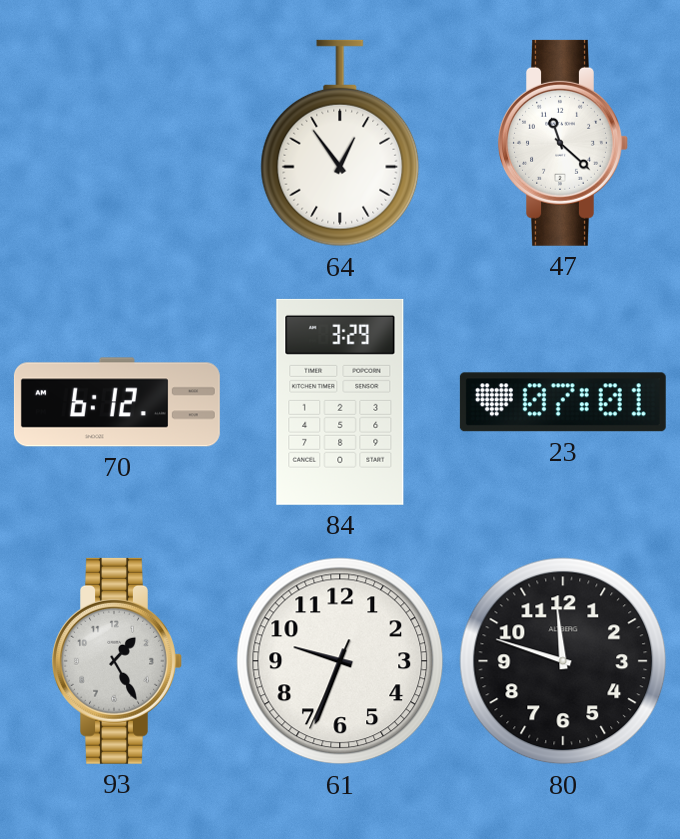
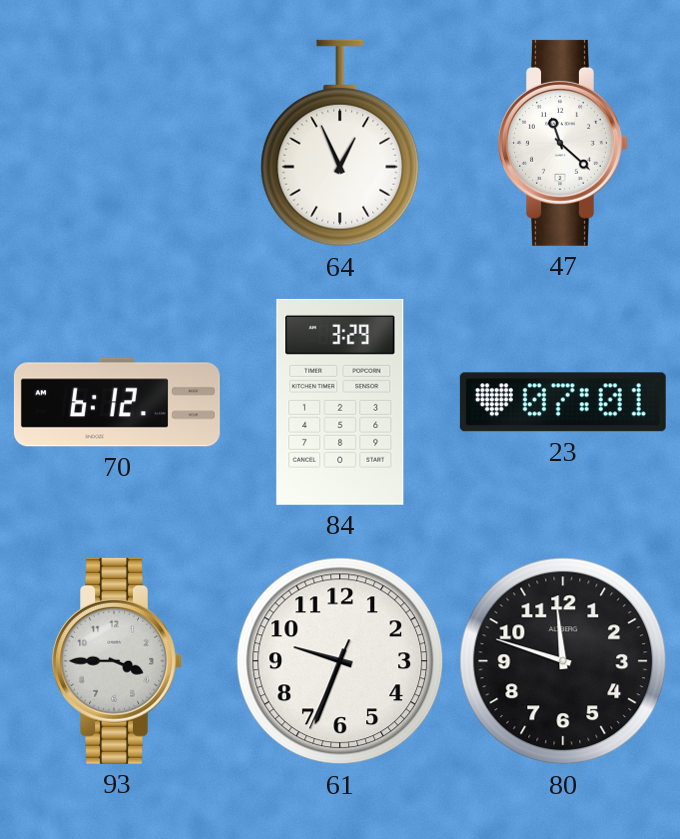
64: 12:54 -> 12:56
93: 1:25 -> 3:45
